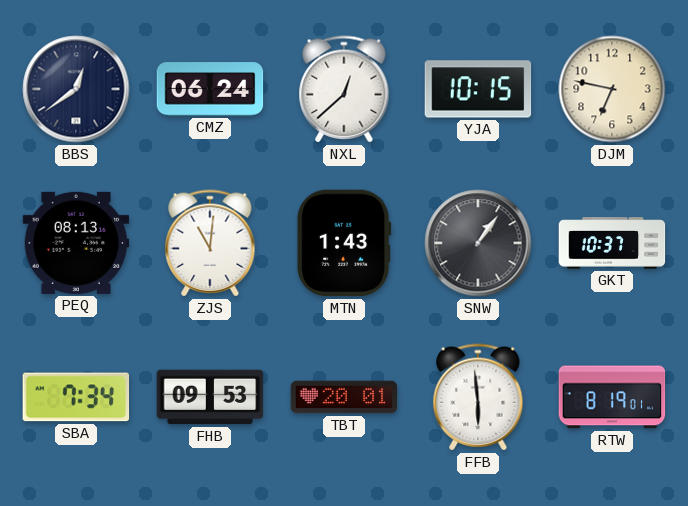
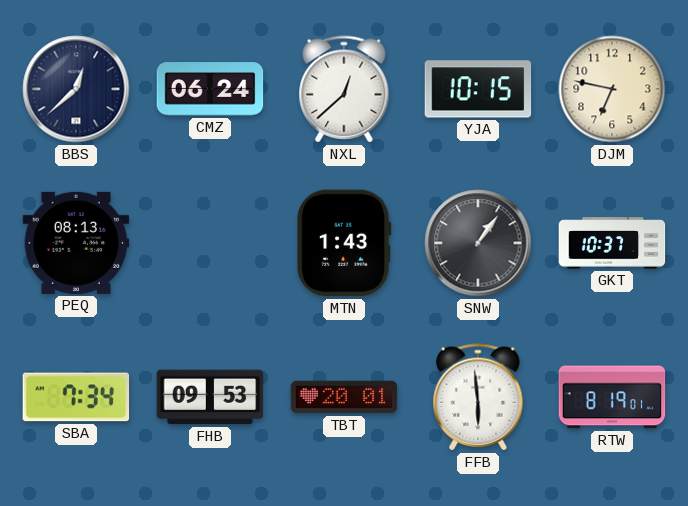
BBS: 12:39 -> 12:38
ZJS: 11:01 -> none
